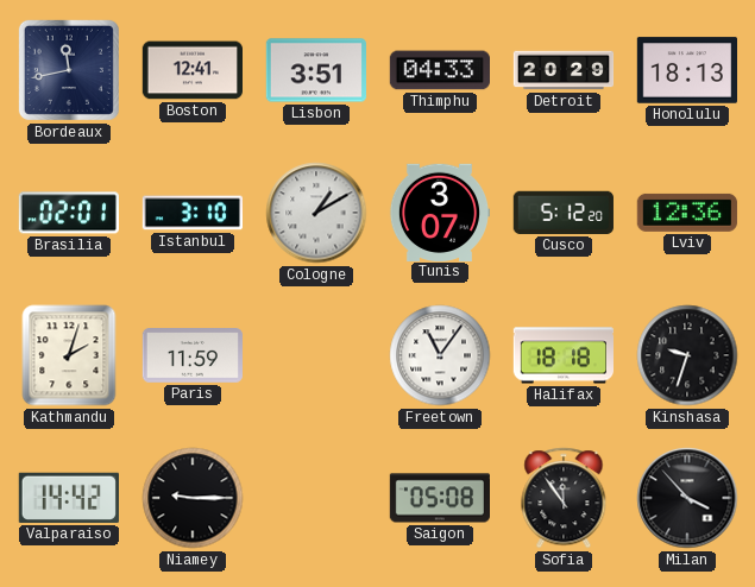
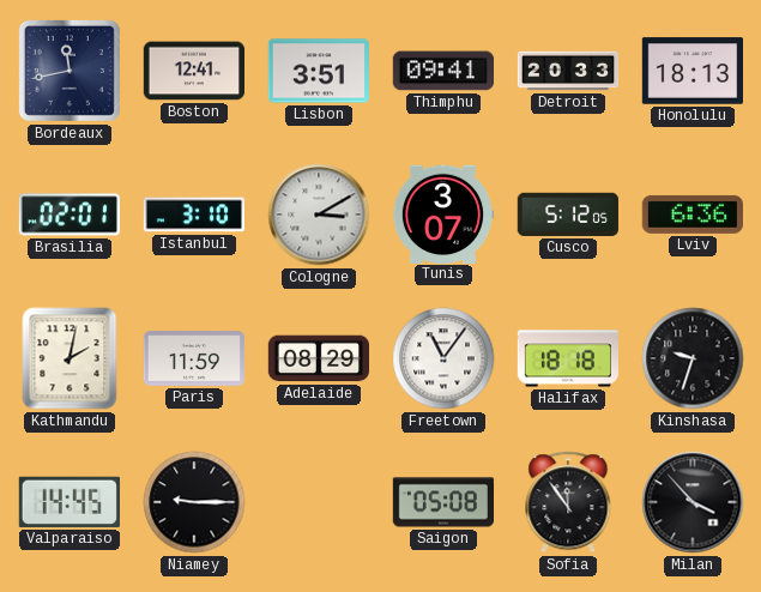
Thimphu: 04:33 -> 09:41
Detroit: 20:29 -> 20:33
Cologne: 1:10 -> 3:10
Cusco: 5:12:20 -> 5:12:05
Lviv: 12:36 -> 6:36
Kathmandu: 2:03 -> 2:02
Adelaide: none -> 08:29
Valparaiso: 14:42 -> 14:45
